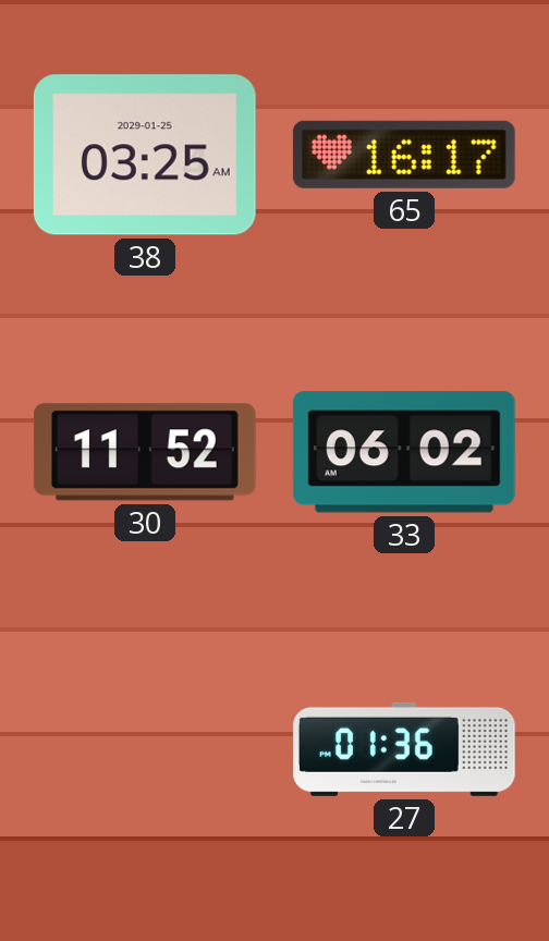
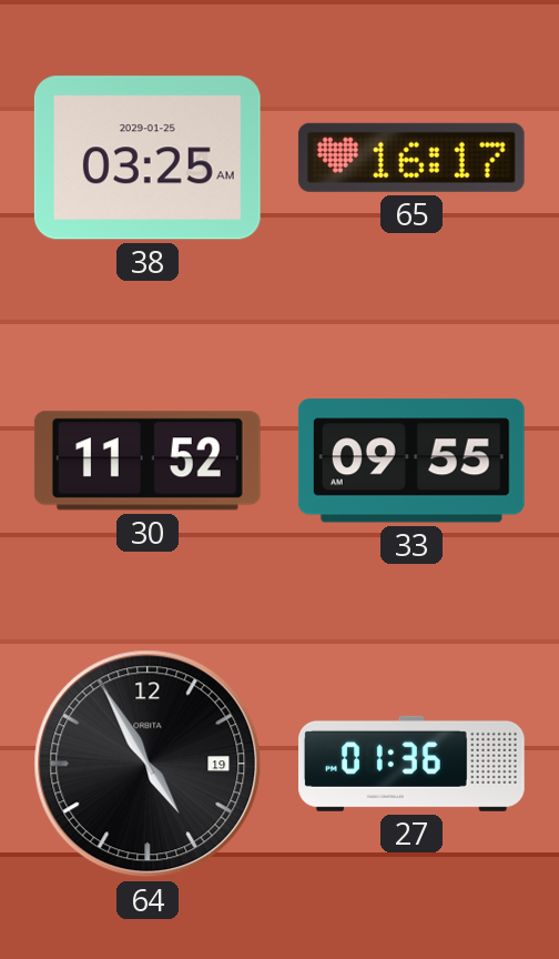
33: 06:02 -> 09:55
64: none -> 4:55
